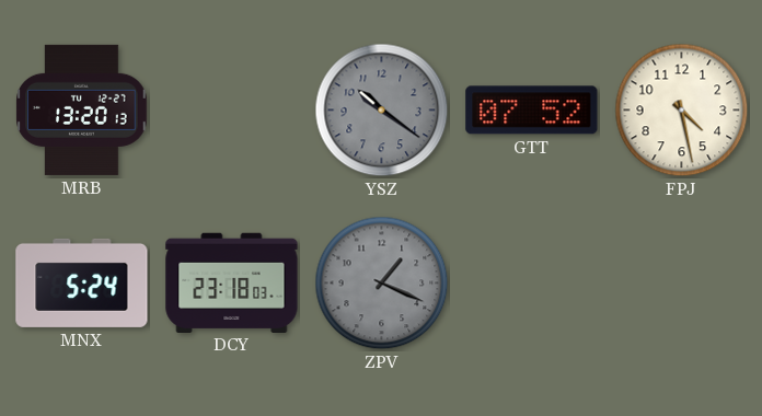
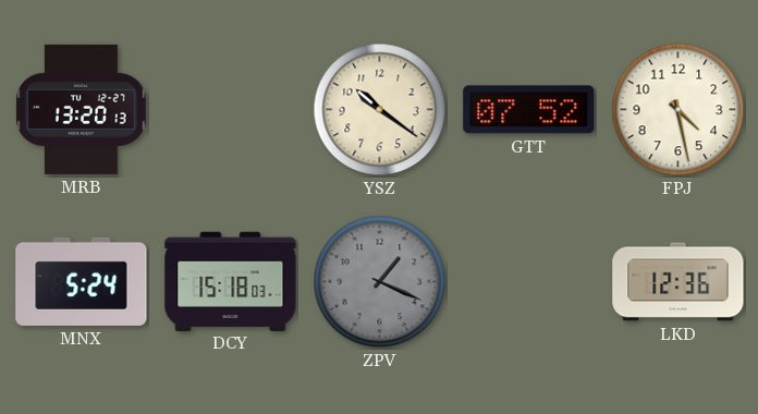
YSZ dial: grey -> cream
DCY: 23:18 -> 15:18
LKD: none -> 12:36
